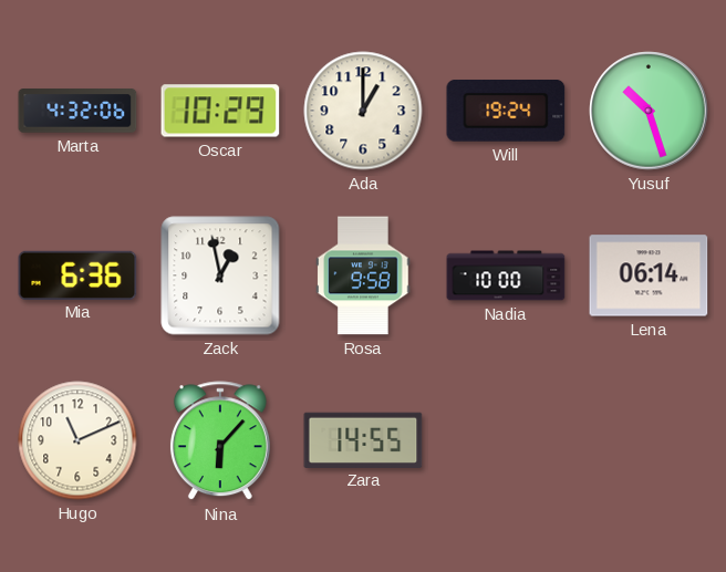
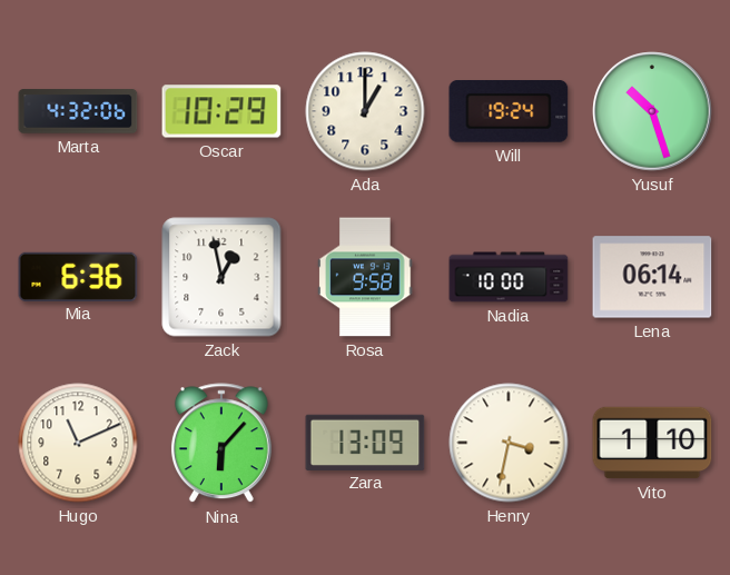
Zara: 14:55 -> 13:09
Henry: none -> 3:32
Vito: none -> 1:10
